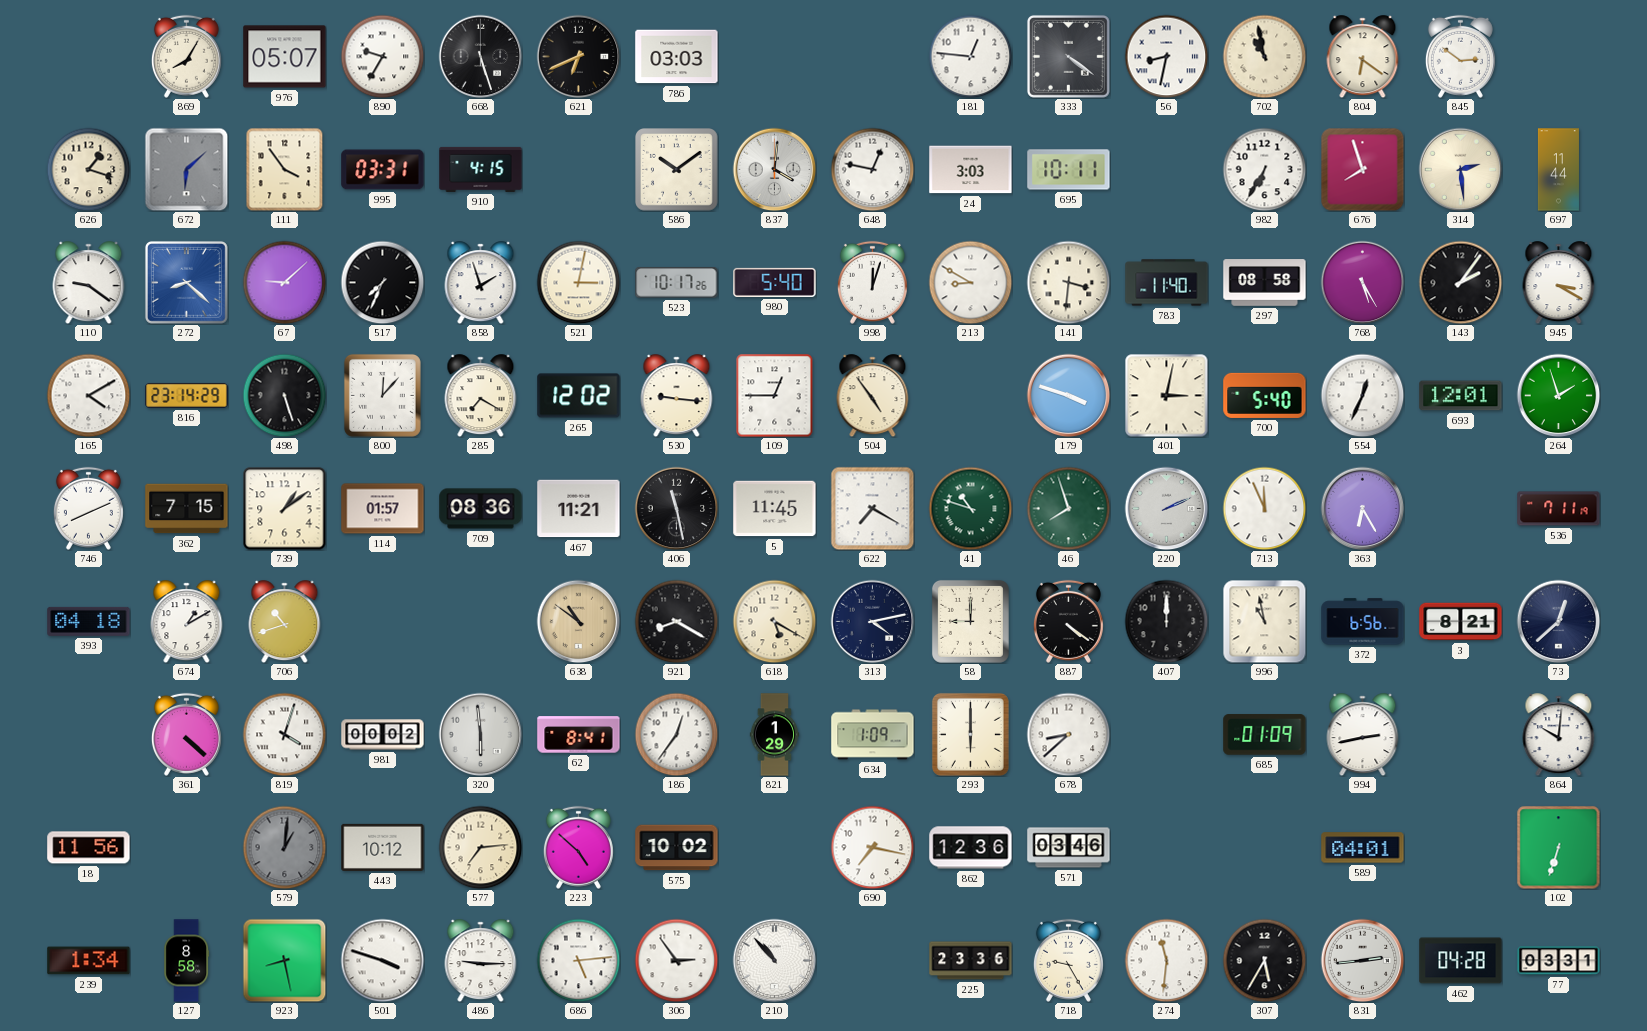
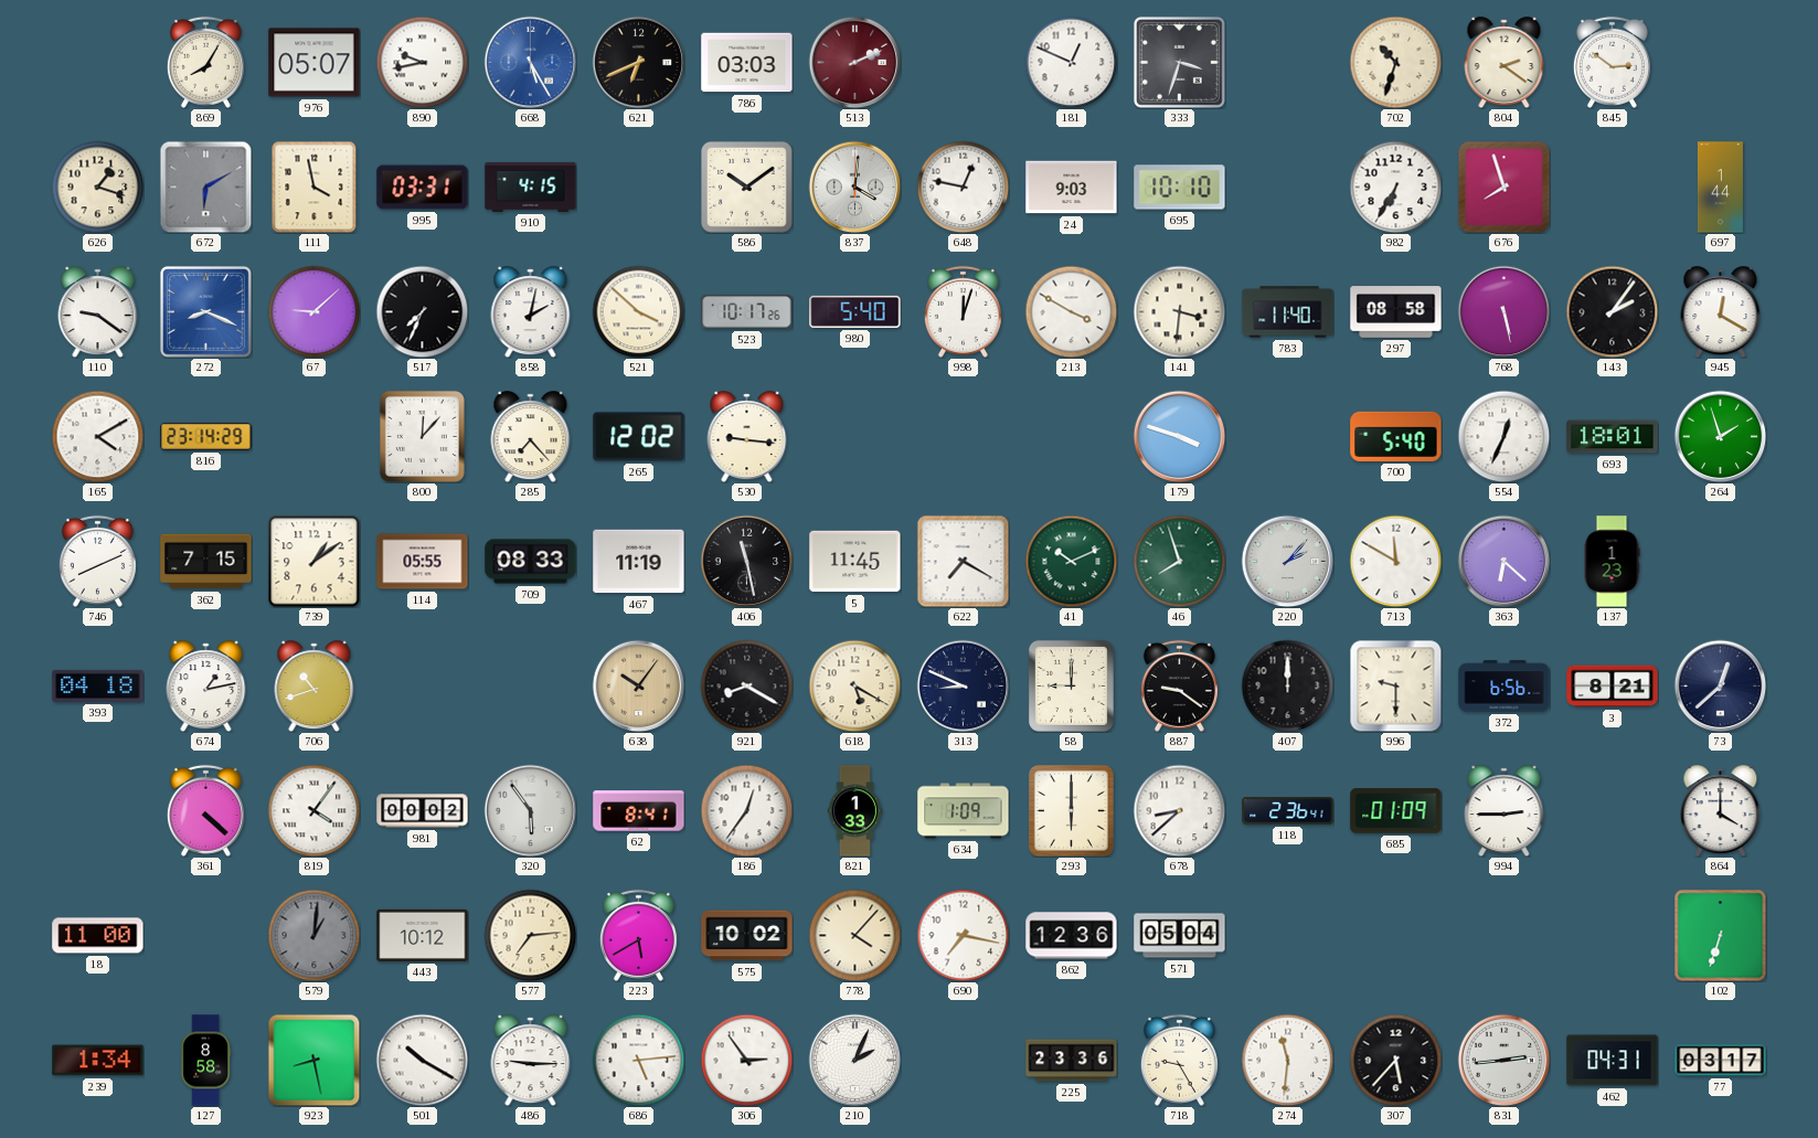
890: 9:35 -> 9:43
668: 5:27 -> 5:25
668 dial: black -> blue
513: none -> 2:11
181: 12:46 -> 12:49
333: 4:21 -> 3:33
56: 8:32 -> none
702: 10:58 -> 10:33
804: 6:21 -> 2:21
672: 6:08 -> 6:10
111: 3:54 -> 3:58
24: 3:03 -> 9:03
695: 10:11 -> 10:10
314: 2:29 -> none
697: 11:44 -> 1:44
272: 8:22 -> 8:19
858: 1:57 -> 2:02
521: 3:02 -> 3:52
213: 8:50 -> 3:50
768: 5:25 -> 5:28
945: 3:20 -> 12:20
498: 5:27 -> none
285: 7:20 -> 7:23
109: 12:45 -> none
504: 4:54 -> none
401: 3:02 -> none
693: 12:01 -> 18:01
114: 01:57 -> 05:55
709: 08:36 -> 08:33
467: 11:21 -> 11:19
41: 10:48 -> 10:11
220: 2:11 -> 2:07
713: 11:56 -> 11:50
363: 6:25 -> 6:22
137: none -> 1:23
536: 7:11 -> none
674: 1:10 -> 1:13
638: 10:51 -> 10:06
313: 4:13 -> 8:49
887: 4:21 -> 9:21
996: 10:58 -> 9:30
819: 4:03 -> 4:06
320: 5:59 -> 5:54
821: 1:29 -> 1:33
118: none -> 2:36
994: 2:43 -> 2:45
864: 10:01 -> 4:00
18: 11:56 -> 11:00
223: 4:52 -> 5:40
778: none -> 4:07
571: 03:46 -> 05:04
589: 04:01 -> none
501: 3:48 -> 10:20
210: 10:53 -> 2:04
307: 5:35 -> 5:37
462: 04:28 -> 04:31
77: 03:31 -> 03:17
